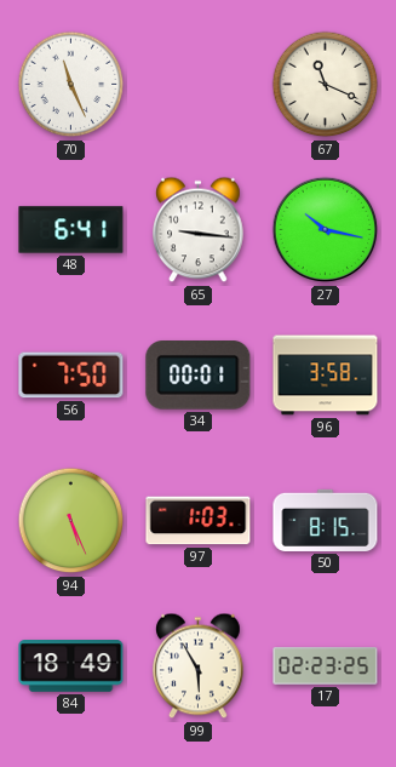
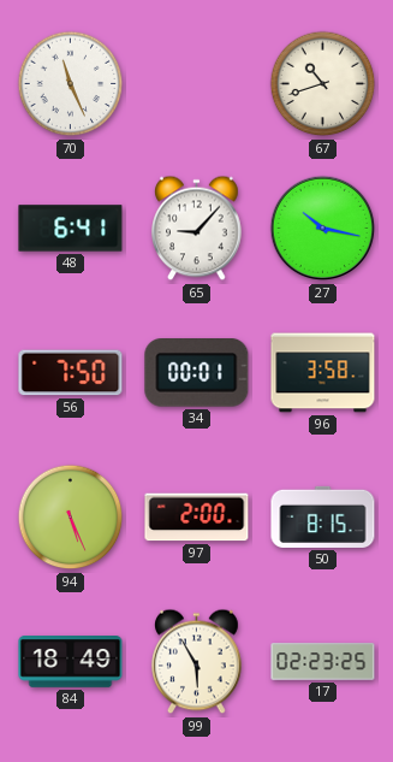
67: 11:19 -> 10:42
65: 9:16 -> 9:07
97: 1:03 -> 2:00
